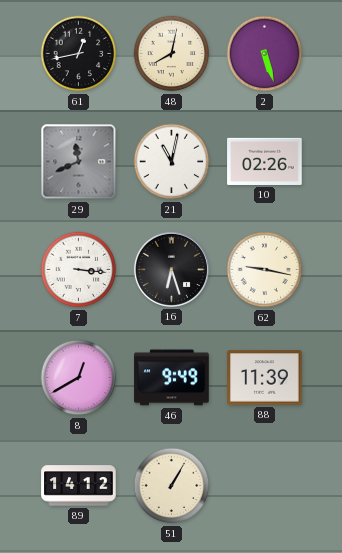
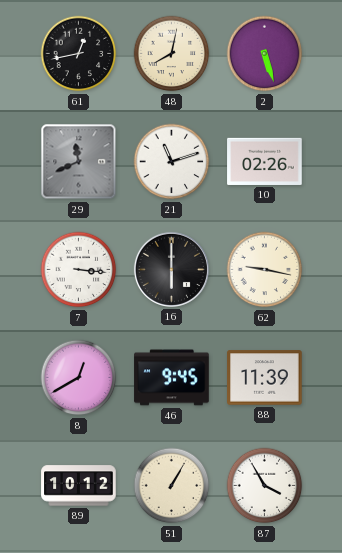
21: 11:02 -> 11:12
16: 6:27 -> 6:00
46: 9:49 -> 9:45
89: 14:12 -> 10:12
87: none -> 3:55
